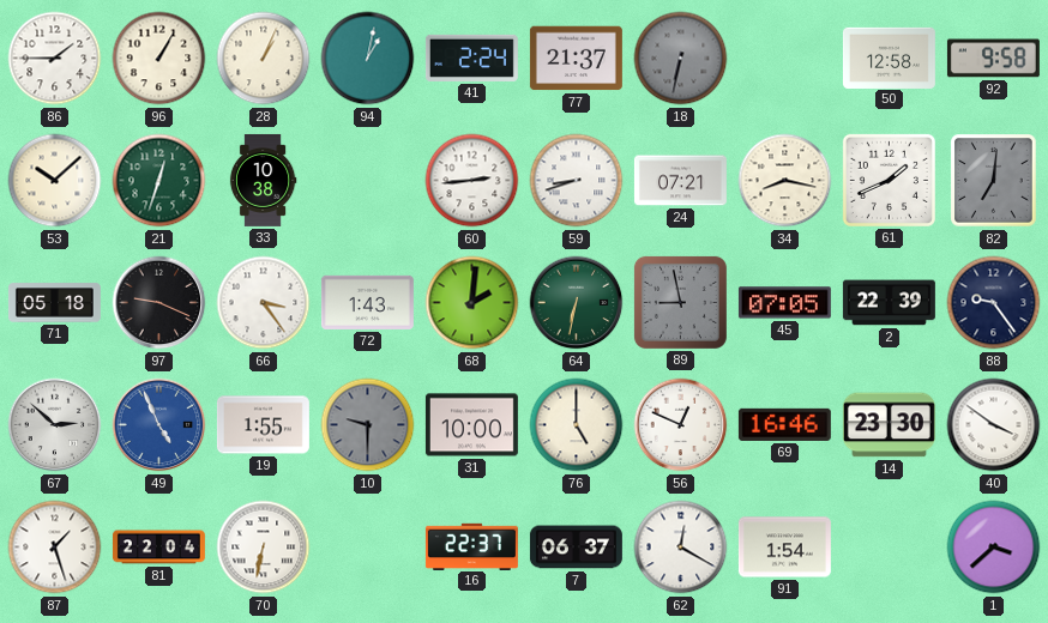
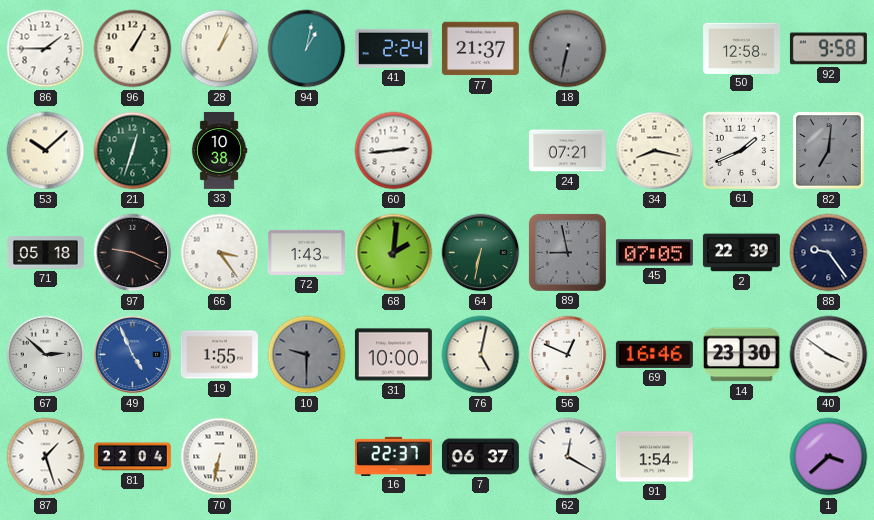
59: 8:42 -> none
76: 5:00 -> 5:02
